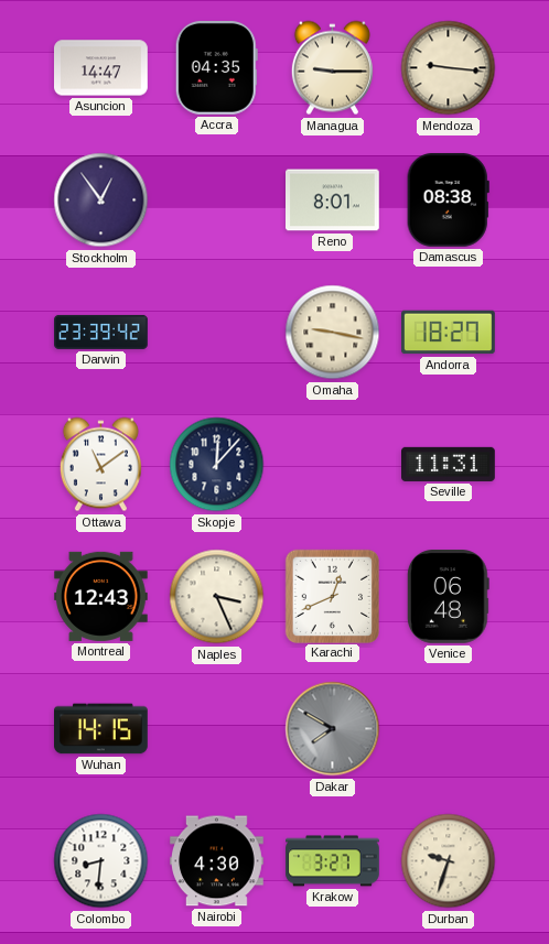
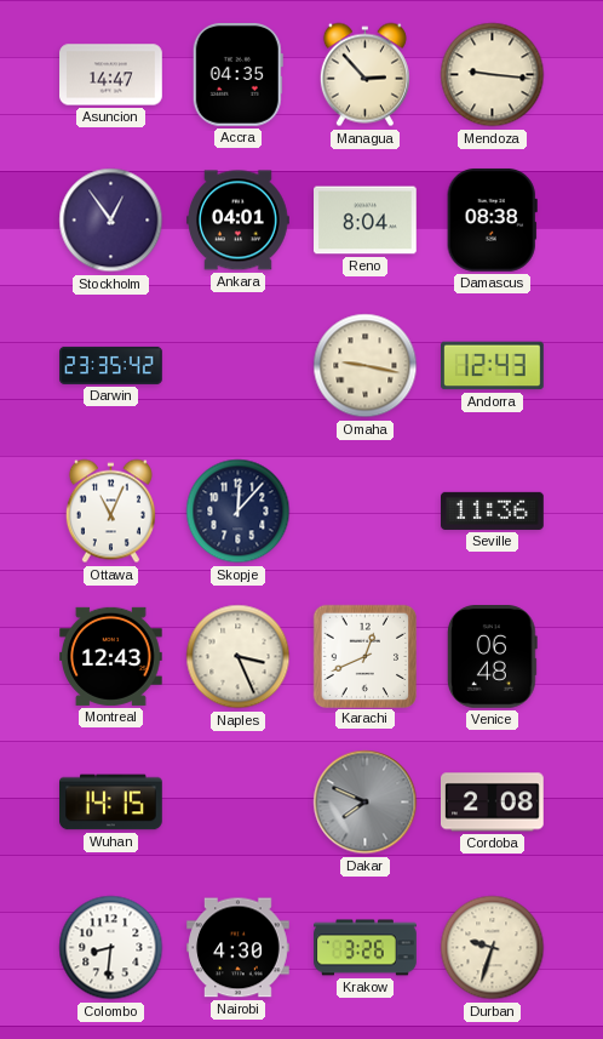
Managua: 9:15 -> 2:53
Ankara: none -> 04:01
Reno: 8:01 -> 8:04
Darwin: 23:39 -> 23:35
Andorra: 18:27 -> 12:43
Ottawa: 11:09 -> 11:04
Seville: 11:31 -> 11:36
Dakar: 7:50 -> 7:49
Cordoba: none -> 2:08
Krakow: 3:27 -> 3:26
